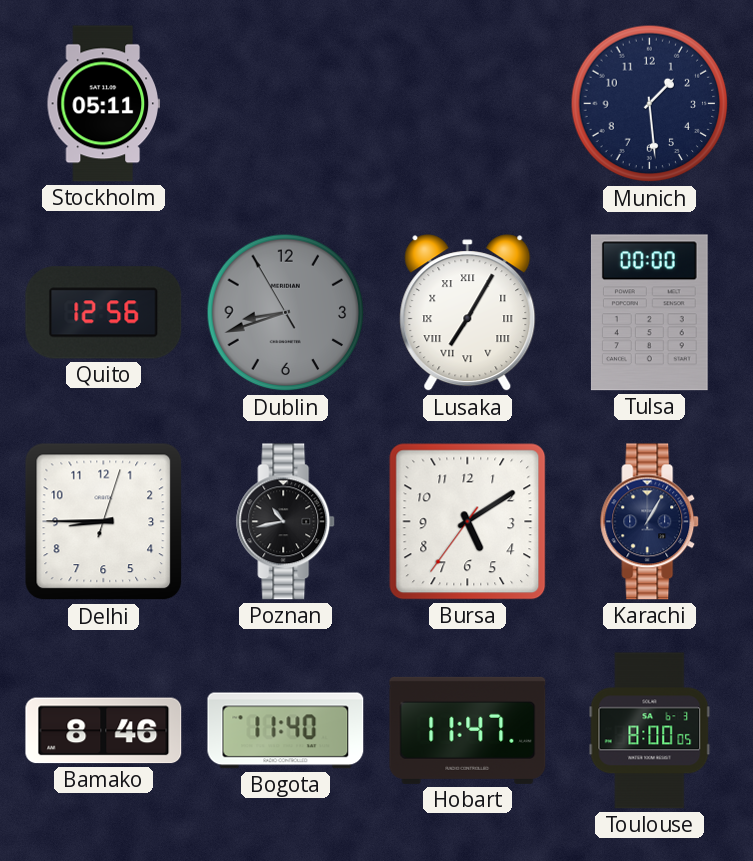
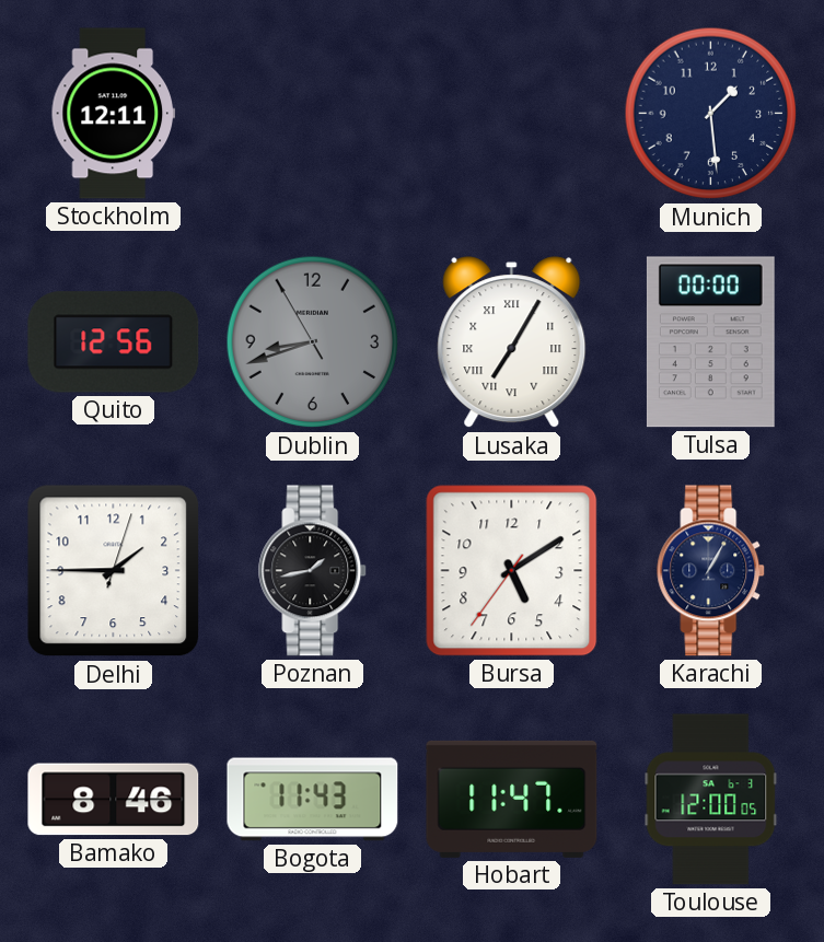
Stockholm: 05:11 -> 12:11
Delhi: 8:45 -> 1:45
Poznan: 10:43 -> 1:43
Bogota: 11:40 -> 11:43
Toulouse: 8:00 -> 12:00
